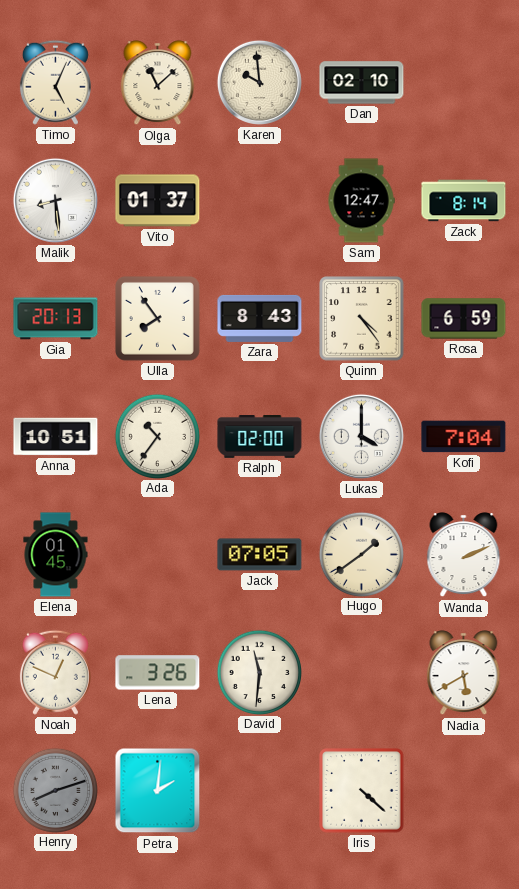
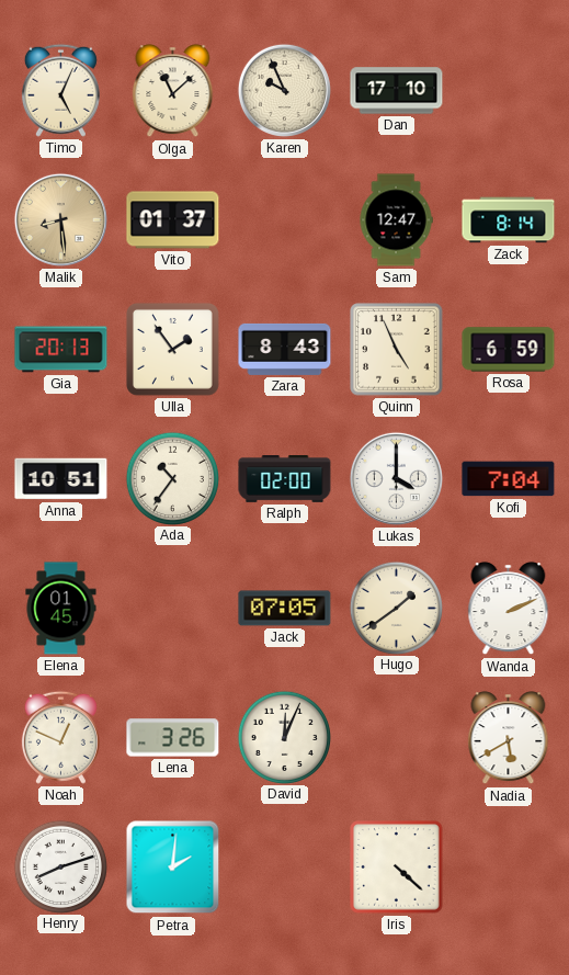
Karen: 9:59 -> 9:56
Dan: 02:10 -> 17:10
Malik dial: white -> champagne
Ulla: 7:54 -> 1:54
Quinn: 4:24 -> 4:56
David: 11:31 -> 12:04
Henry dial: grey -> white
